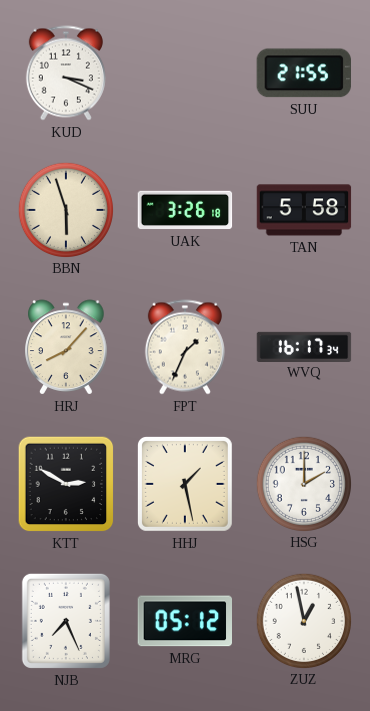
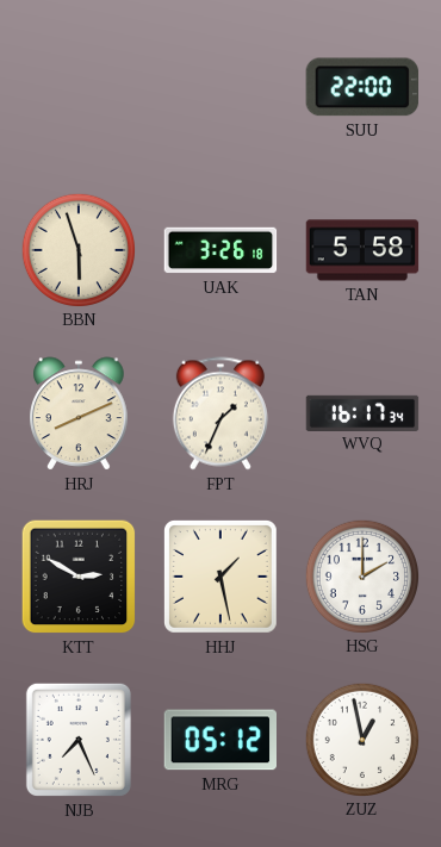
KUD: 3:19 -> none
SUU: 21:55 -> 22:00
HRJ: 8:07 -> 8:11
